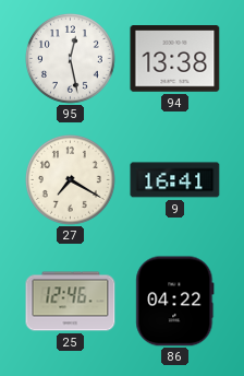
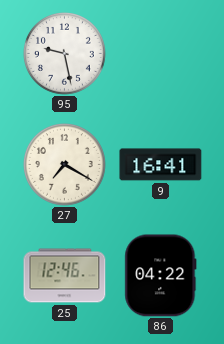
95: 12:28 -> 9:28
94: 13:38 -> none
